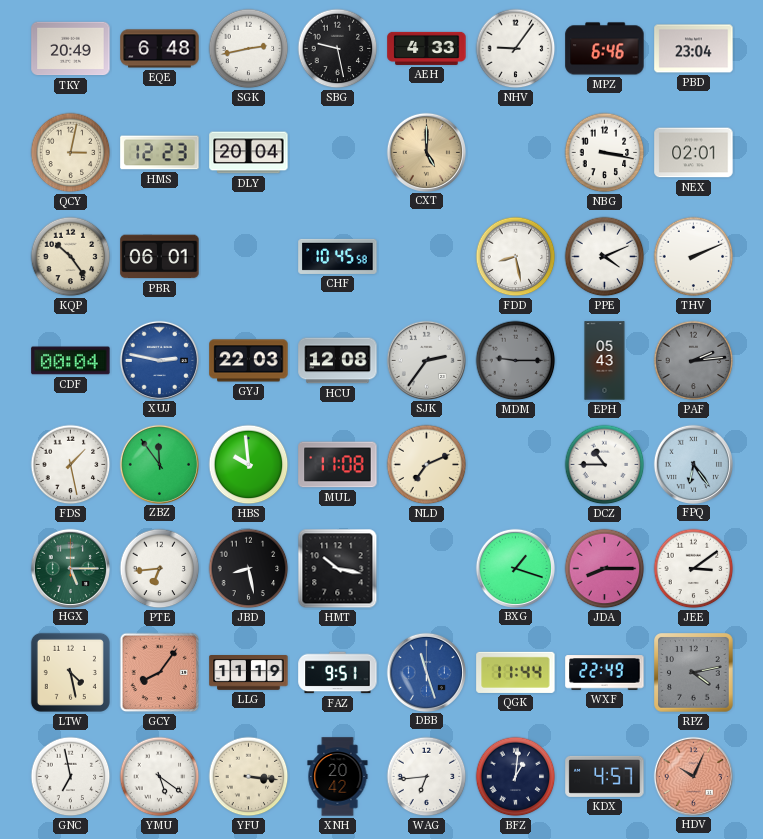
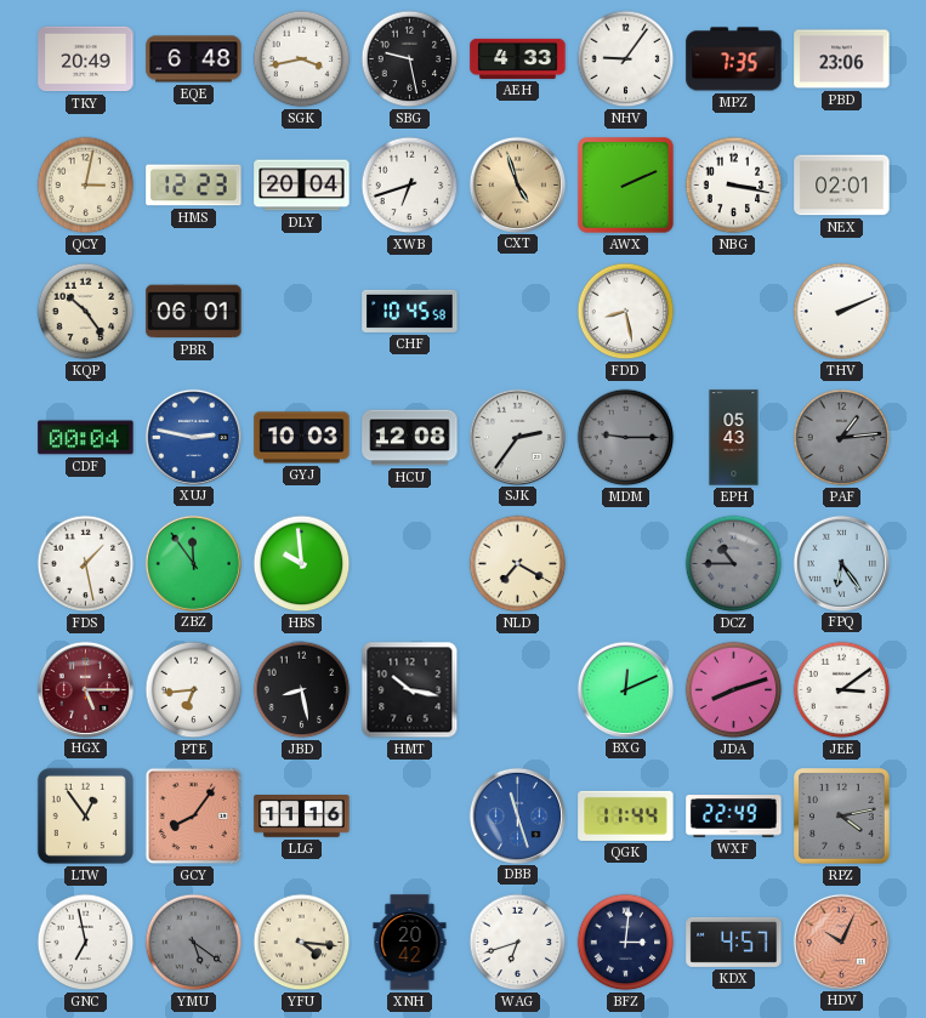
SGK: 2:43 -> 3:43
MPZ: 6:46 -> 7:35
PBD: 23:04 -> 23:06
XWB: none -> 6:42
CXT: 5:00 -> 4:57
AWX: none -> 2:11
PPE: 4:11 -> none
GYJ: 22:03 -> 10:03
PAF: 2:14 -> 1:14
MUL: 11:08 -> none
NLD: 7:11 -> 7:20
DCZ dial: white -> grey
HGX dial: green -> burgundy
BXG: 1:18 -> 12:11
JDA: 8:15 -> 8:12
LTW: 4:28 -> 12:54
LLG: 11:19 -> 11:16
FAZ: 9:51 -> none
YMU dial: white -> grey
YFU: 3:16 -> 4:16
WAG: 6:44 -> 6:42
BFZ: 1:01 -> 3:01
